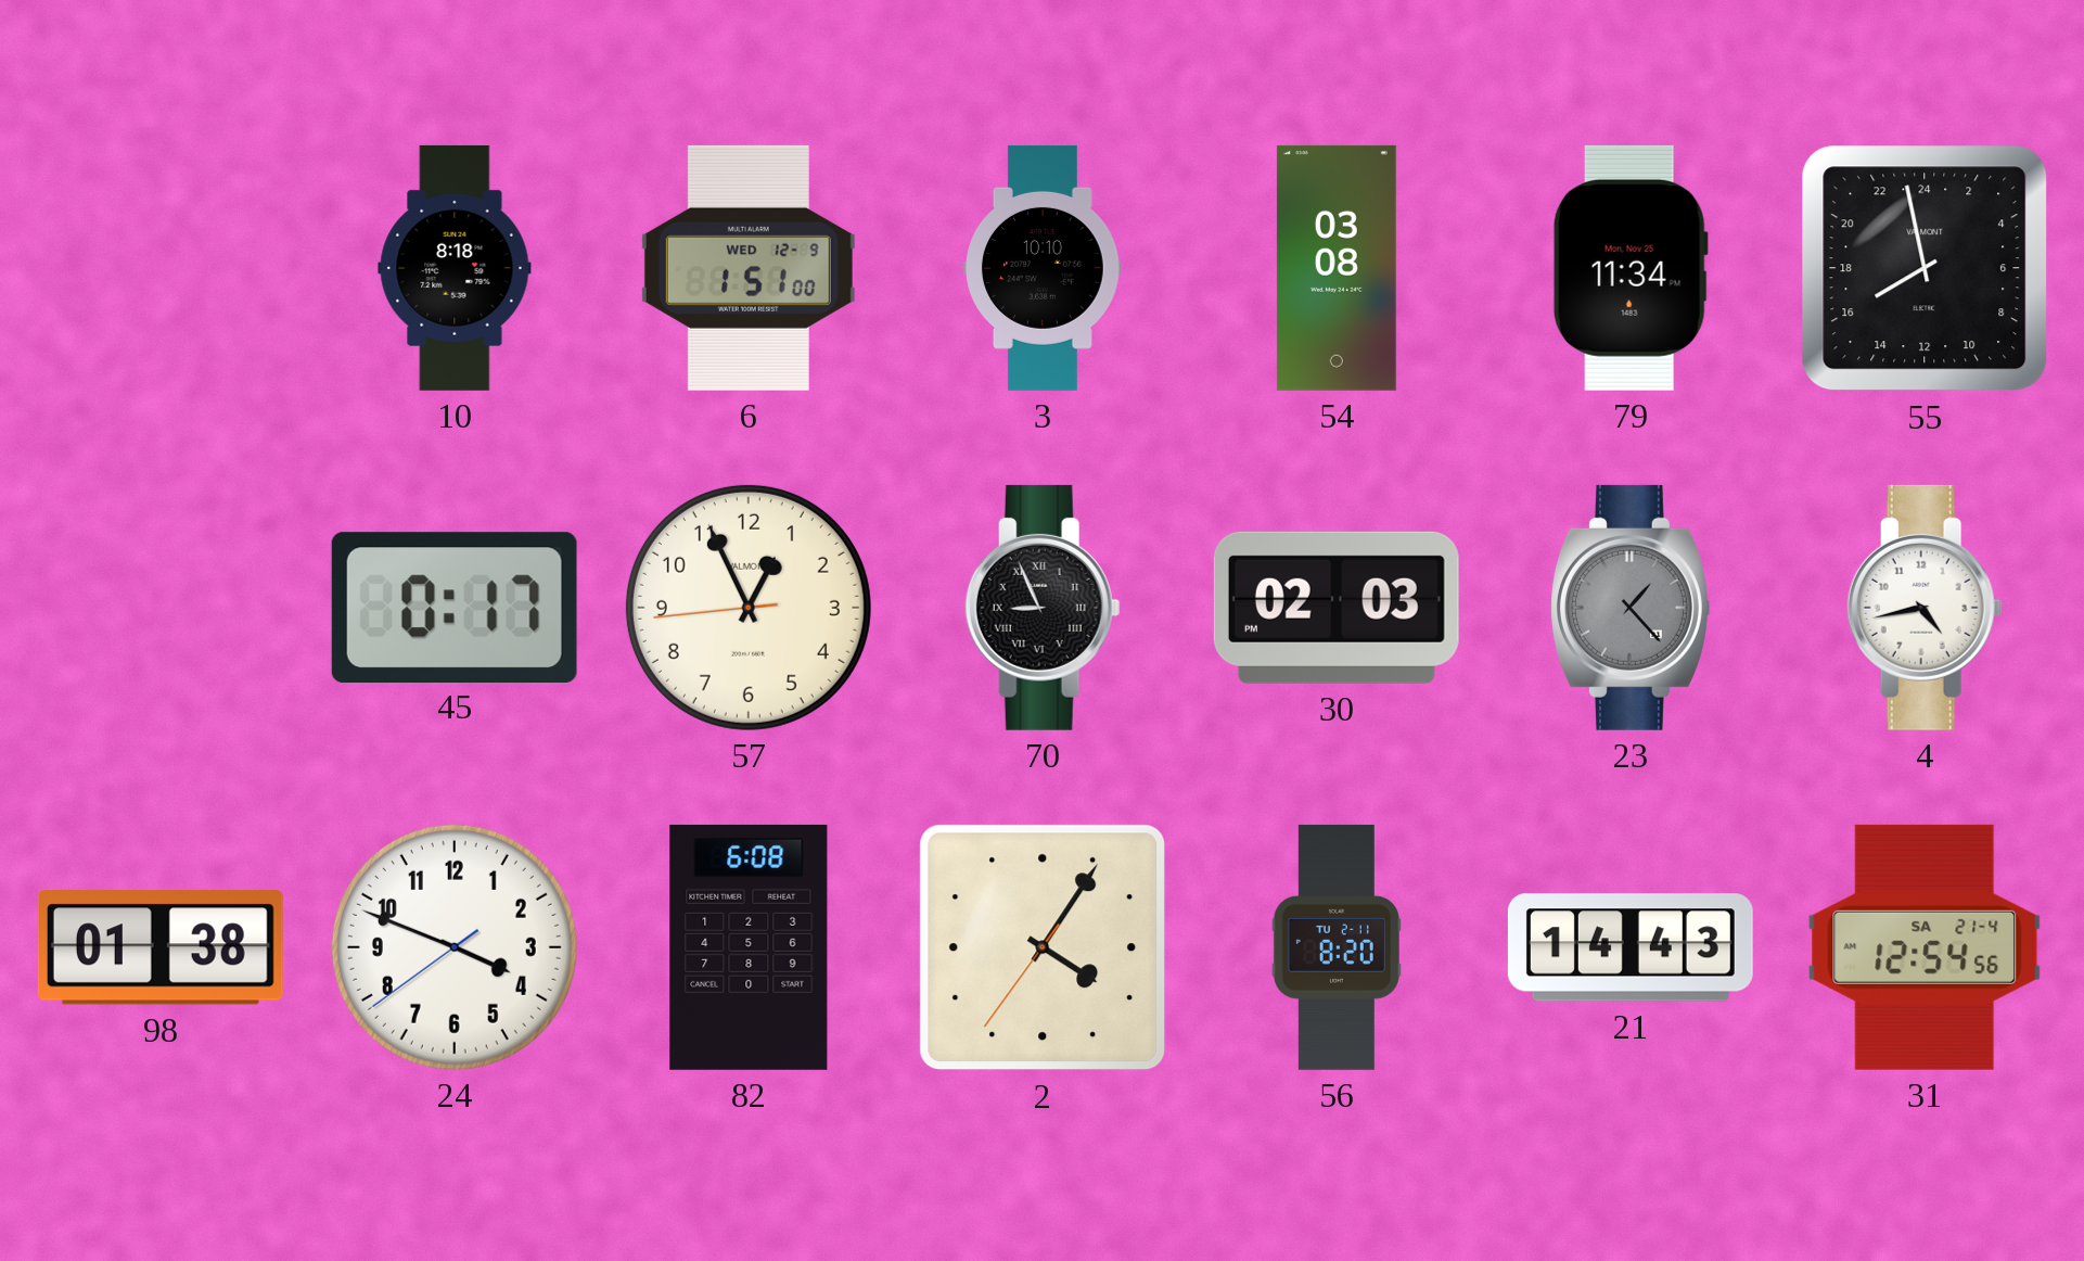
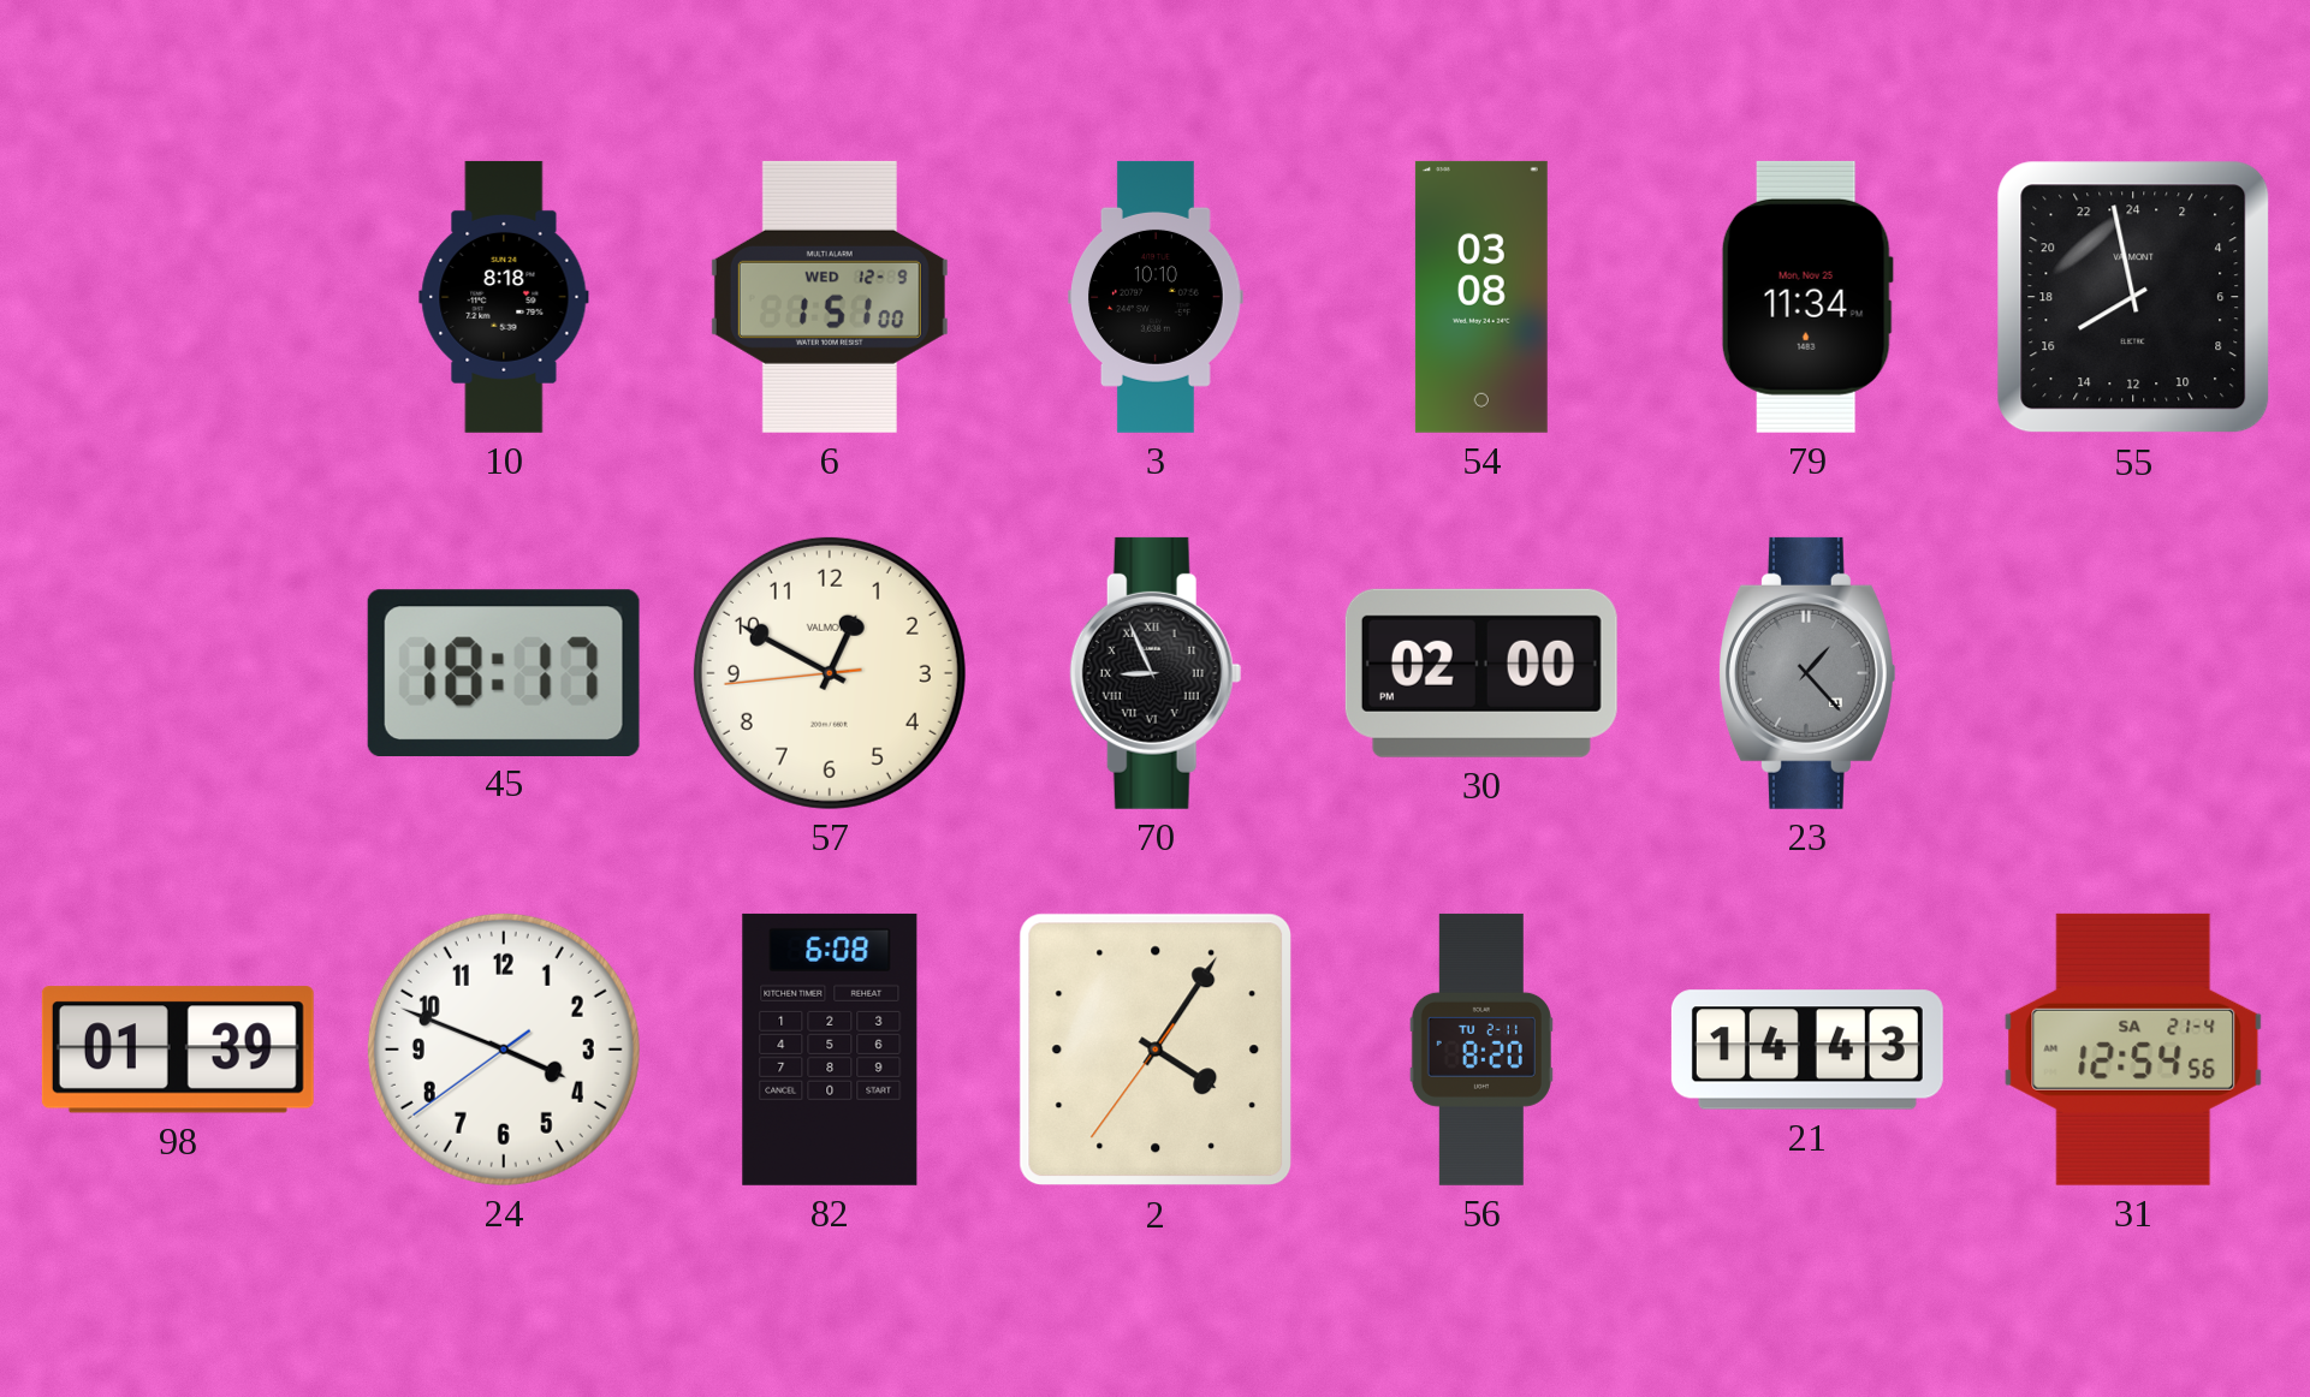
45: 0:17 -> 18:17
57: 12:55 -> 12:49
30: 02:03 -> 02:00
4: 4:43 -> none
98: 01:38 -> 01:39
